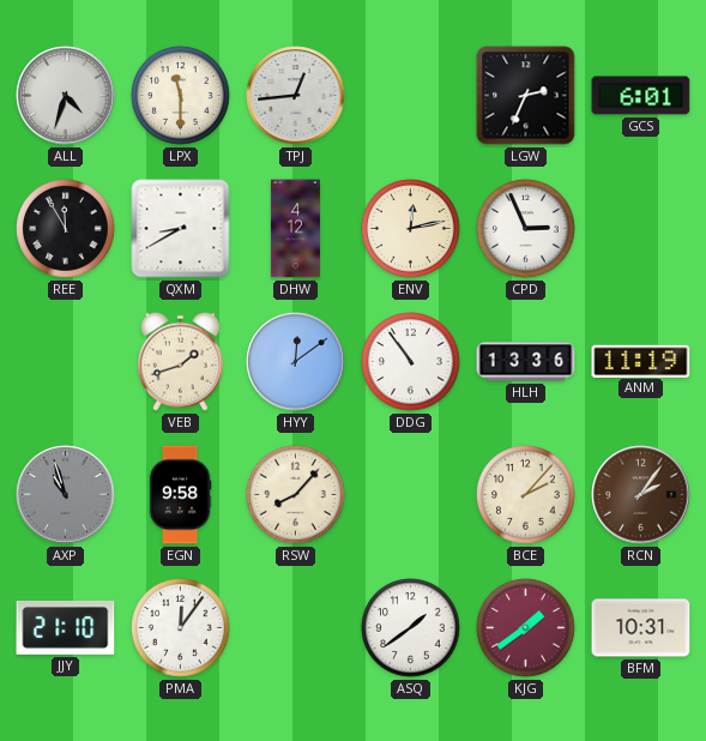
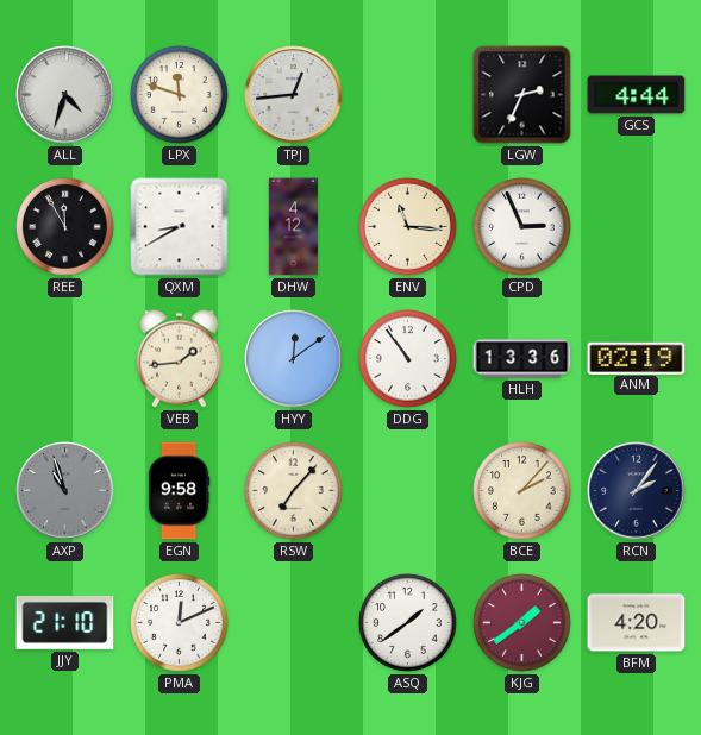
LPX: 11:30 -> 11:48
GCS: 6:01 -> 4:44
ENV: 12:13 -> 11:16
VEB: 1:42 -> 1:44
ANM: 11:19 -> 02:19
RSW: 8:07 -> 7:07
RCN dial: brown -> navy
PMA: 12:06 -> 12:11
BFM: 10:31 -> 4:20
